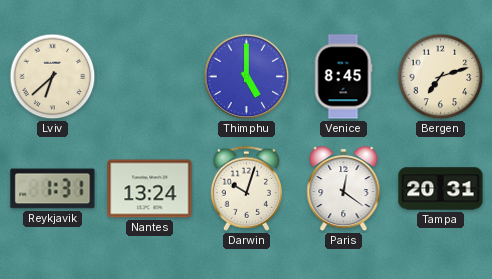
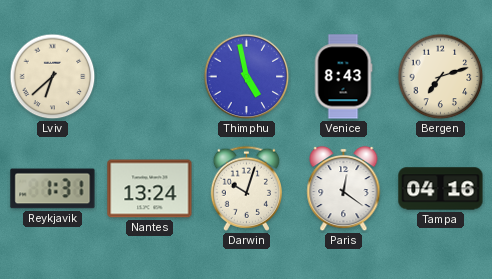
Thimphu: 5:00 -> 4:58
Venice: 8:45 -> 8:43
Tampa: 20:31 -> 04:16
